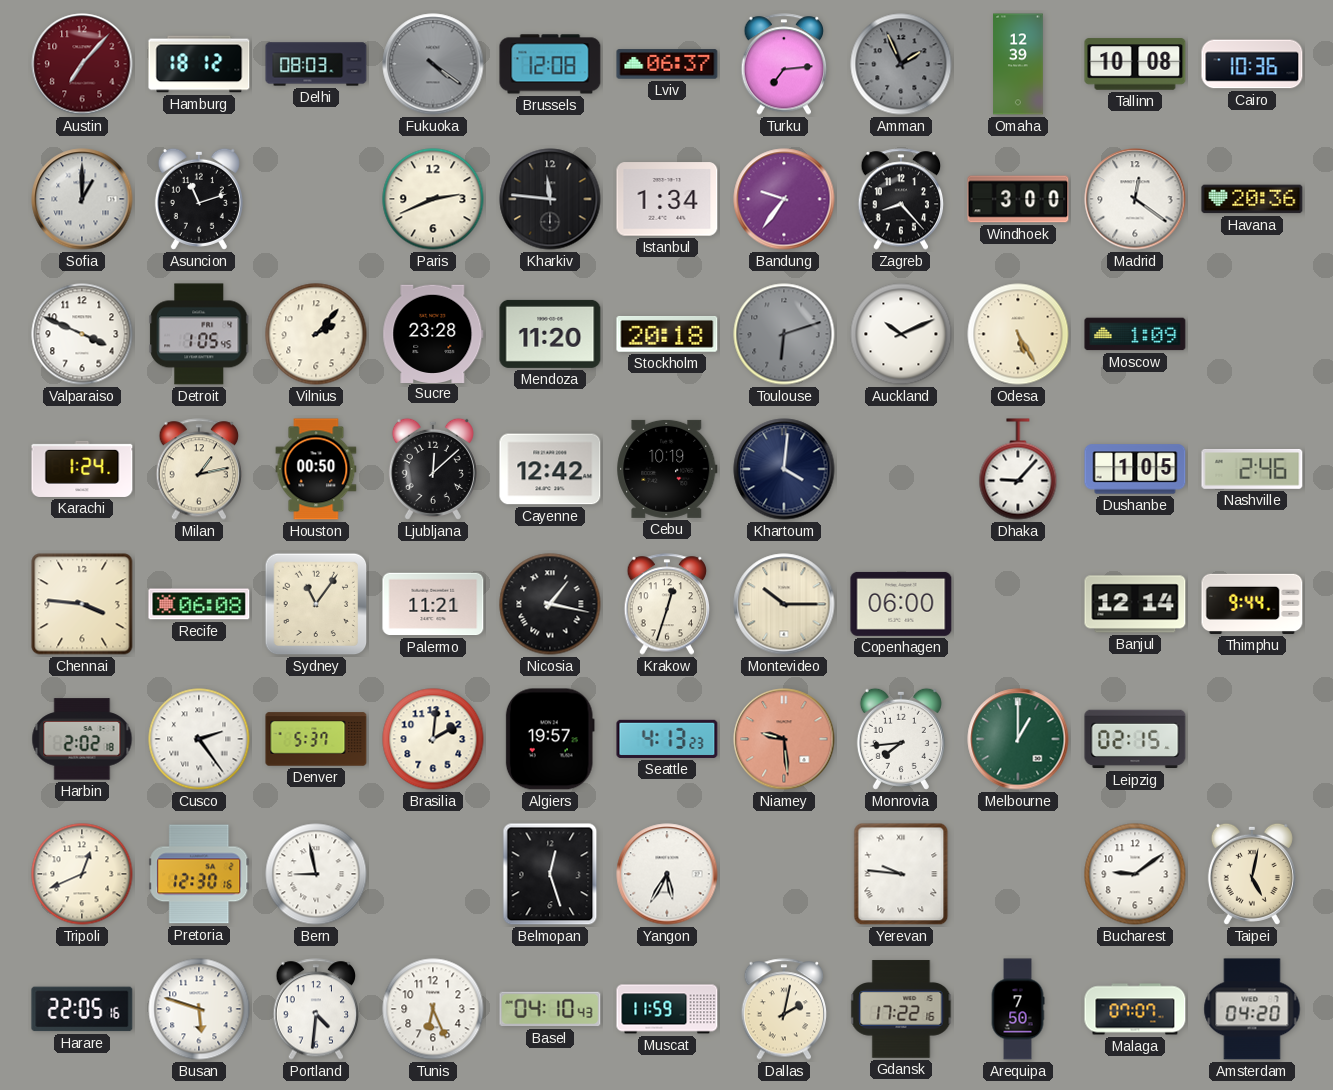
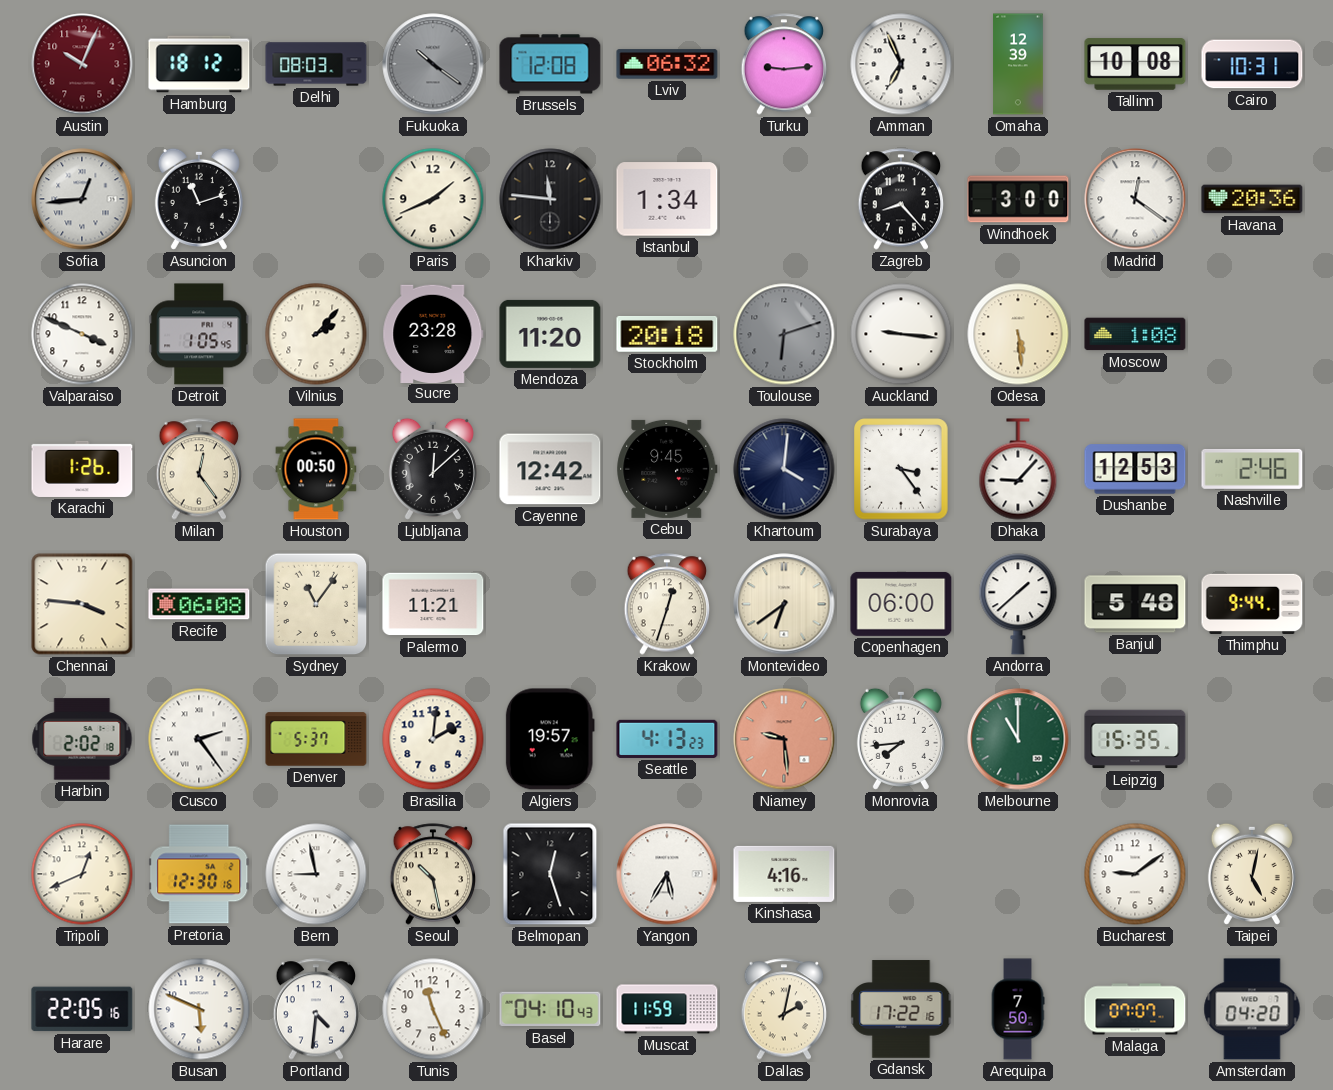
Austin: 7:07 -> 10:04
Fukuoka: 4:21 -> 10:21
Lviv: 06:37 -> 06:32
Turku: 7:14 -> 9:14
Amman: 1:56 -> 6:56
Amman dial: grey -> white
Cairo: 10:36 -> 10:31
Sofia: 1:00 -> 12:44
Paris: 2:41 -> 1:41
Bandung: 9:36 -> none
Auckland: 10:11 -> 9:16
Odesa: 5:25 -> 5:29
Moscow: 1:09 -> 1:08
Karachi: 1:24 -> 1:26
Milan: 1:13 -> 12:24
Cebu: 10:19 -> 9:45
Surabaya: none -> 3:24
Dushanbe: 1:05 -> 12:53
Nicosia: 1:17 -> none
Montevideo: 10:15 -> 6:39
Andorra: none -> 1:38
Banjul: 12:14 -> 5:48
Melbourne: 1:00 -> 11:00
Leipzig: 02:15 -> 15:35
Seoul: none -> 10:28
Kinshasa: none -> 4:16
Yerevan: 9:46 -> none
Busan: 5:48 -> 5:49
Tunis: 6:26 -> 11:26
